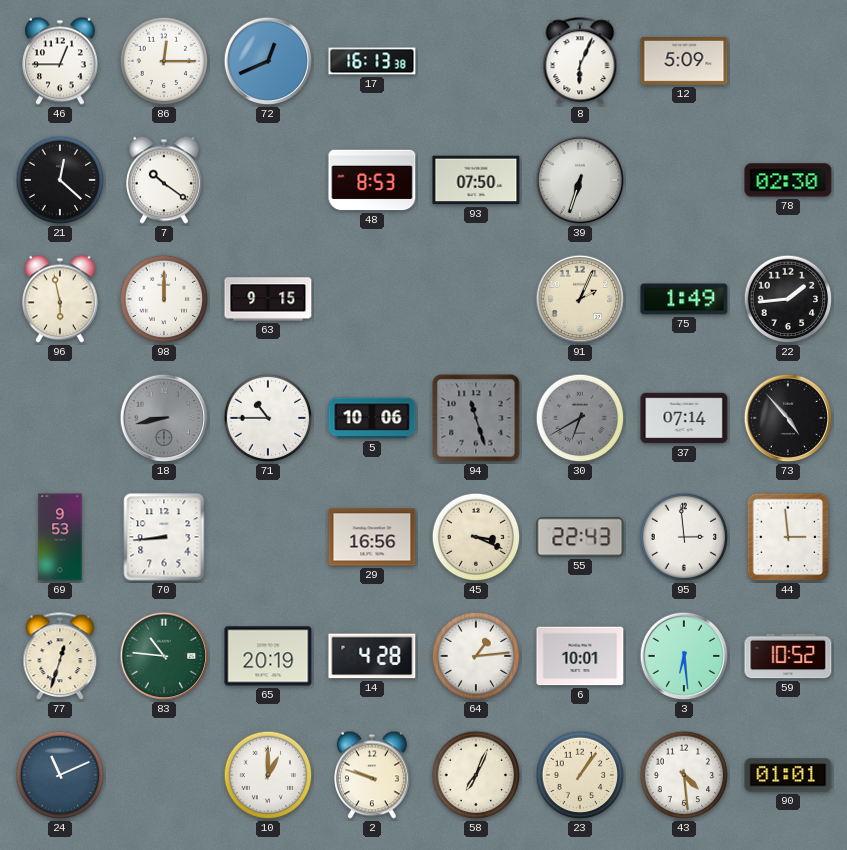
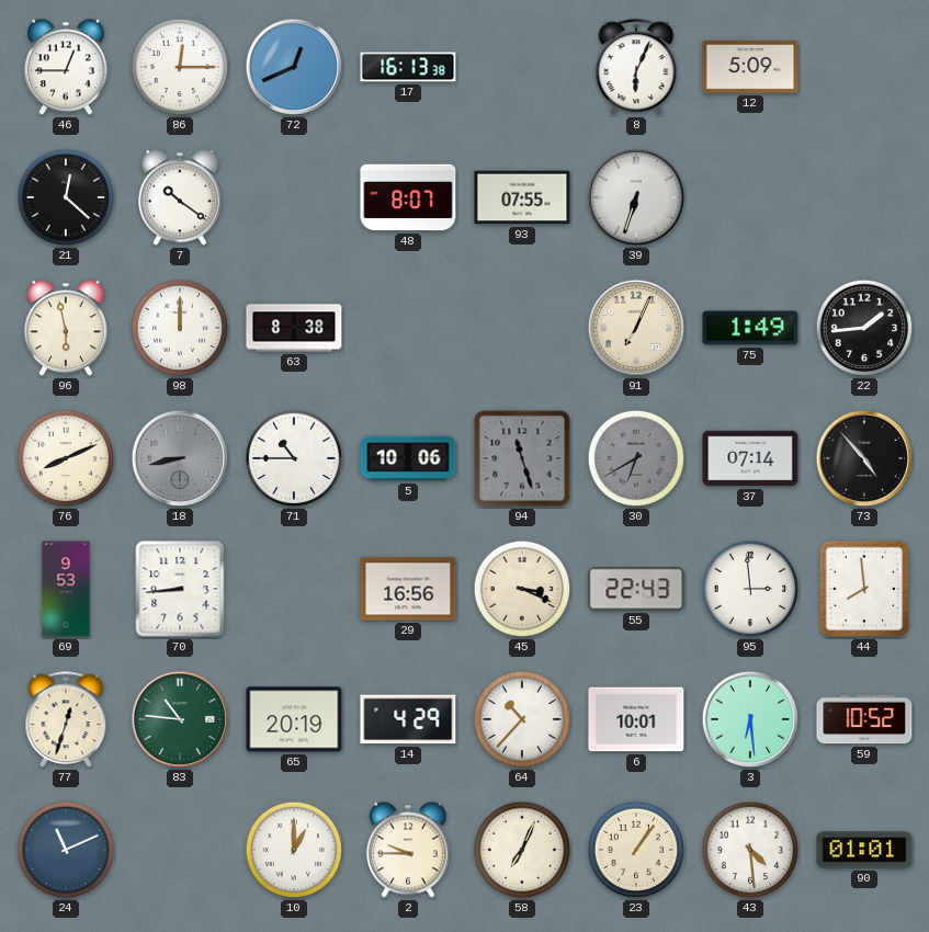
48: 8:53 -> 8:07
93: 07:50 -> 07:55
78: 02:30 -> none
63: 9:15 -> 8:38
91: 2:04 -> 7:04
76: none -> 8:11
44: 2:59 -> 7:59
14: 4:28 -> 4:29
64: 1:14 -> 10:37
2: 9:48 -> 9:45
